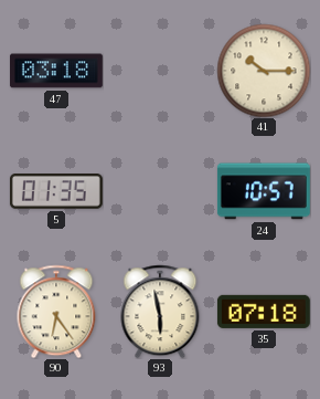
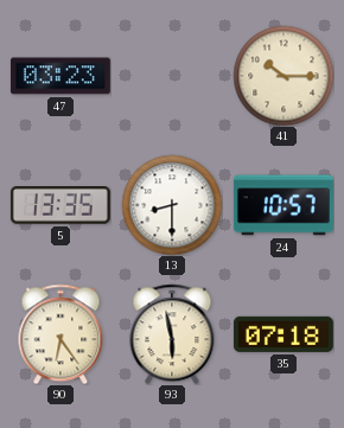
47: 03:18 -> 03:23
5: 01:35 -> 13:35
13: none -> 8:30
